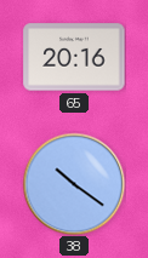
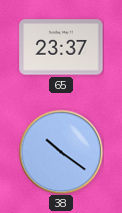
65: 20:16 -> 23:37
